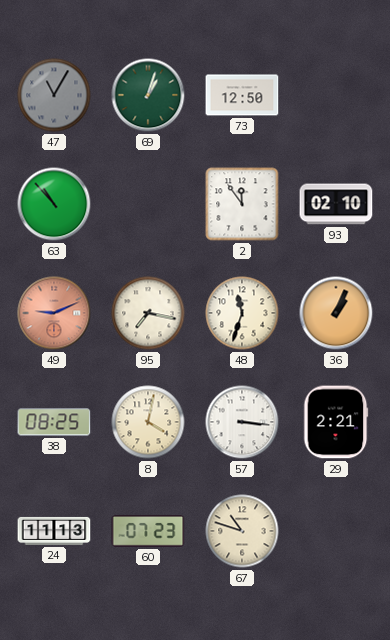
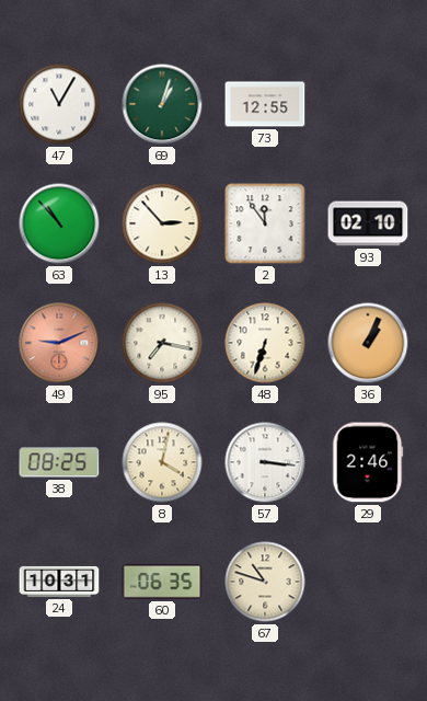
47 dial: grey -> white
73: 12:50 -> 12:55
13: none -> 2:53
48: 11:33 -> 6:33
29: 2:21 -> 2:46
24: 11:13 -> 10:31
60: 07:23 -> 06:35
